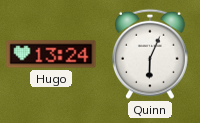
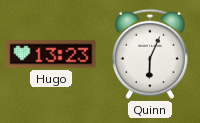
Hugo: 13:24 -> 13:23
